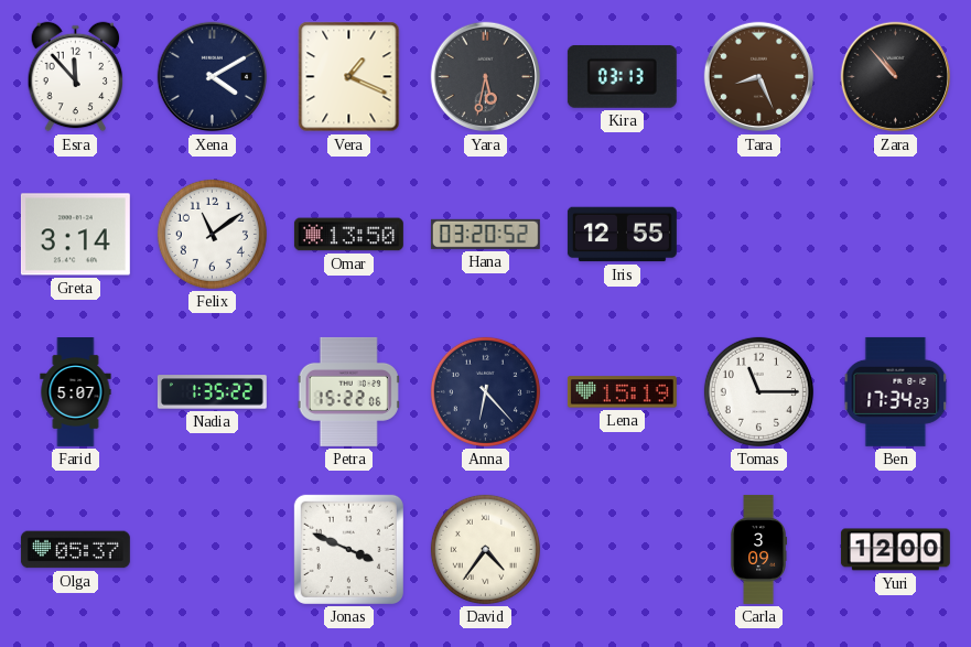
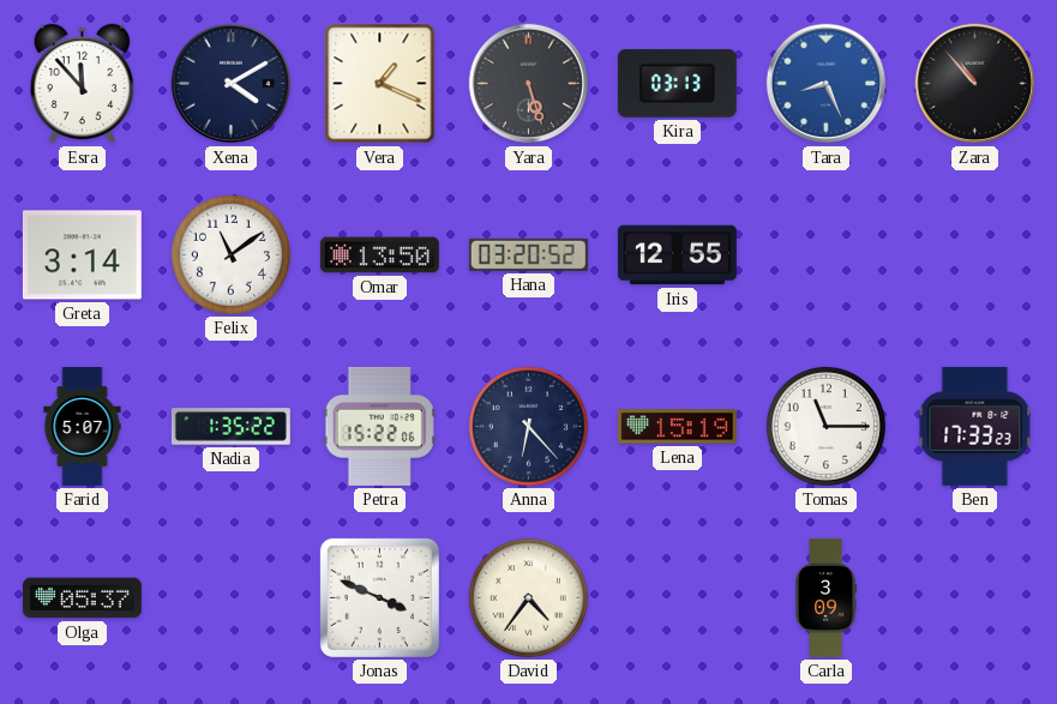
Yara: 5:32 -> 5:27
Tara dial: brown -> blue
Ben: 17:34 -> 17:33
Yuri: 12:00 -> none
